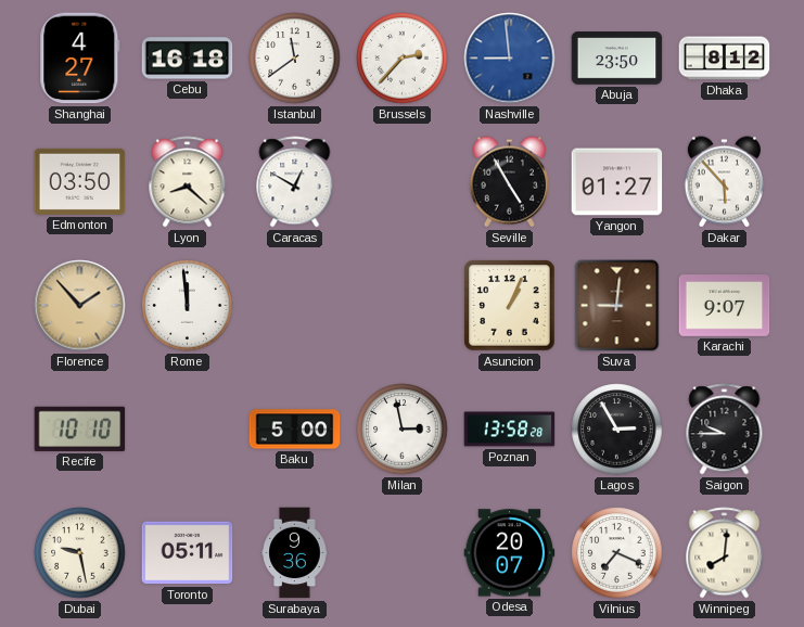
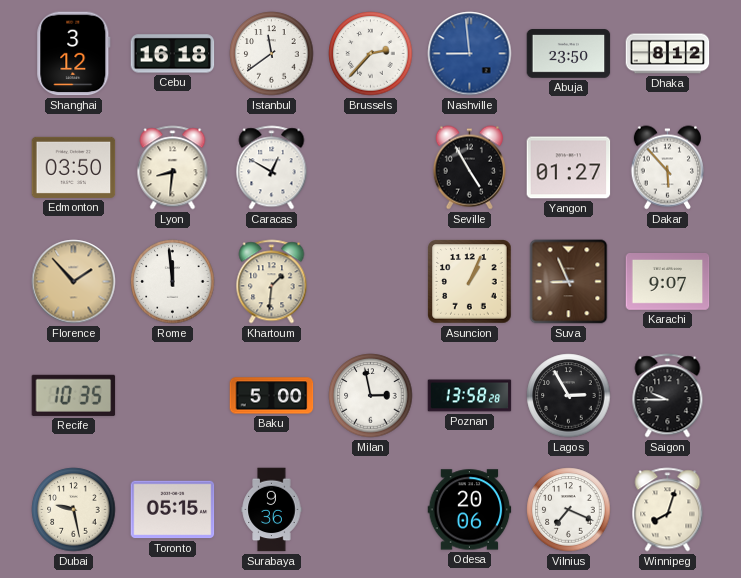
Shanghai: 4:27 -> 3:12
Lyon: 8:22 -> 8:31
Khartoum: none -> 1:31
Suva: 9:01 -> 8:56
Recife: 10:10 -> 10:35
Toronto: 05:11 -> 05:15
Odesa: 20:07 -> 20:06
Winnipeg: 8:01 -> 8:03
